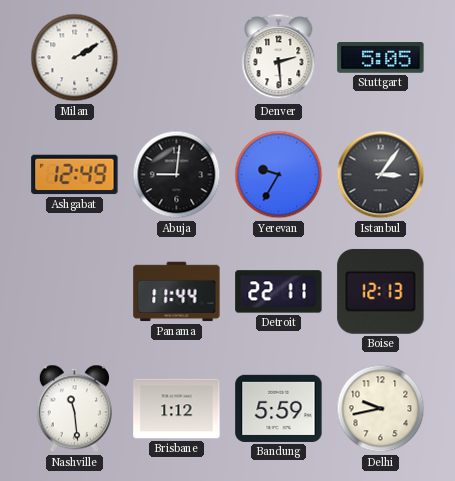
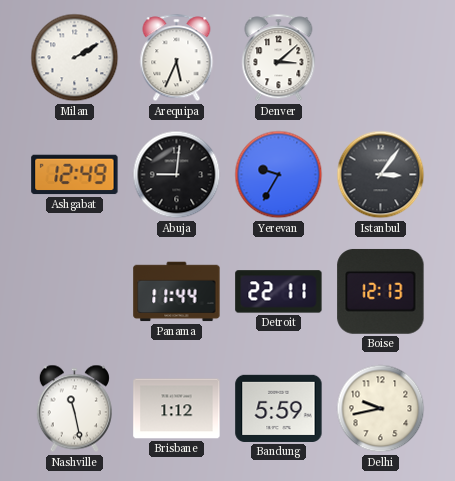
Arequipa: none -> 5:34
Denver: 2:29 -> 3:08
Stuttgart: 5:05 -> none
Nashville: 11:29 -> 11:28
